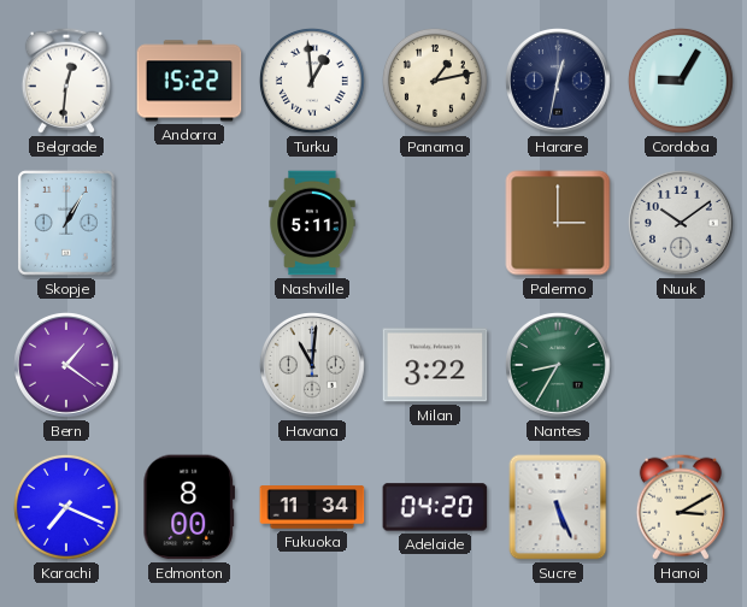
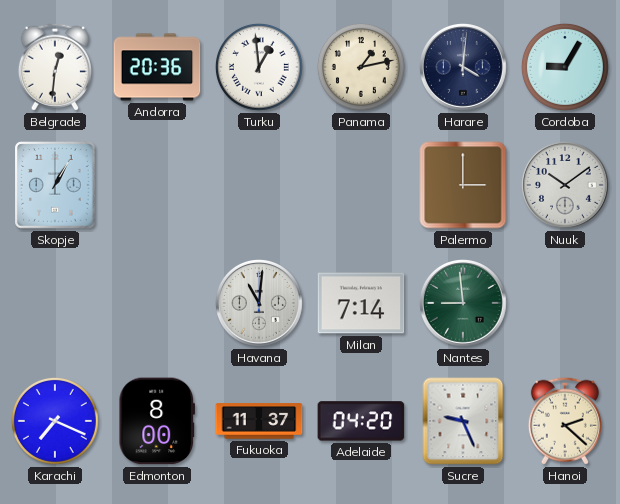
Andorra: 15:22 -> 20:36
Harare: 12:32 -> 4:01
Nashville: 5:11 -> none
Bern: 1:21 -> none
Milan: 3:22 -> 7:14
Nantes: 8:35 -> 8:59
Fukuoka: 11:34 -> 11:37
Sucre: 5:26 -> 9:26
Hanoi: 3:10 -> 2:22
